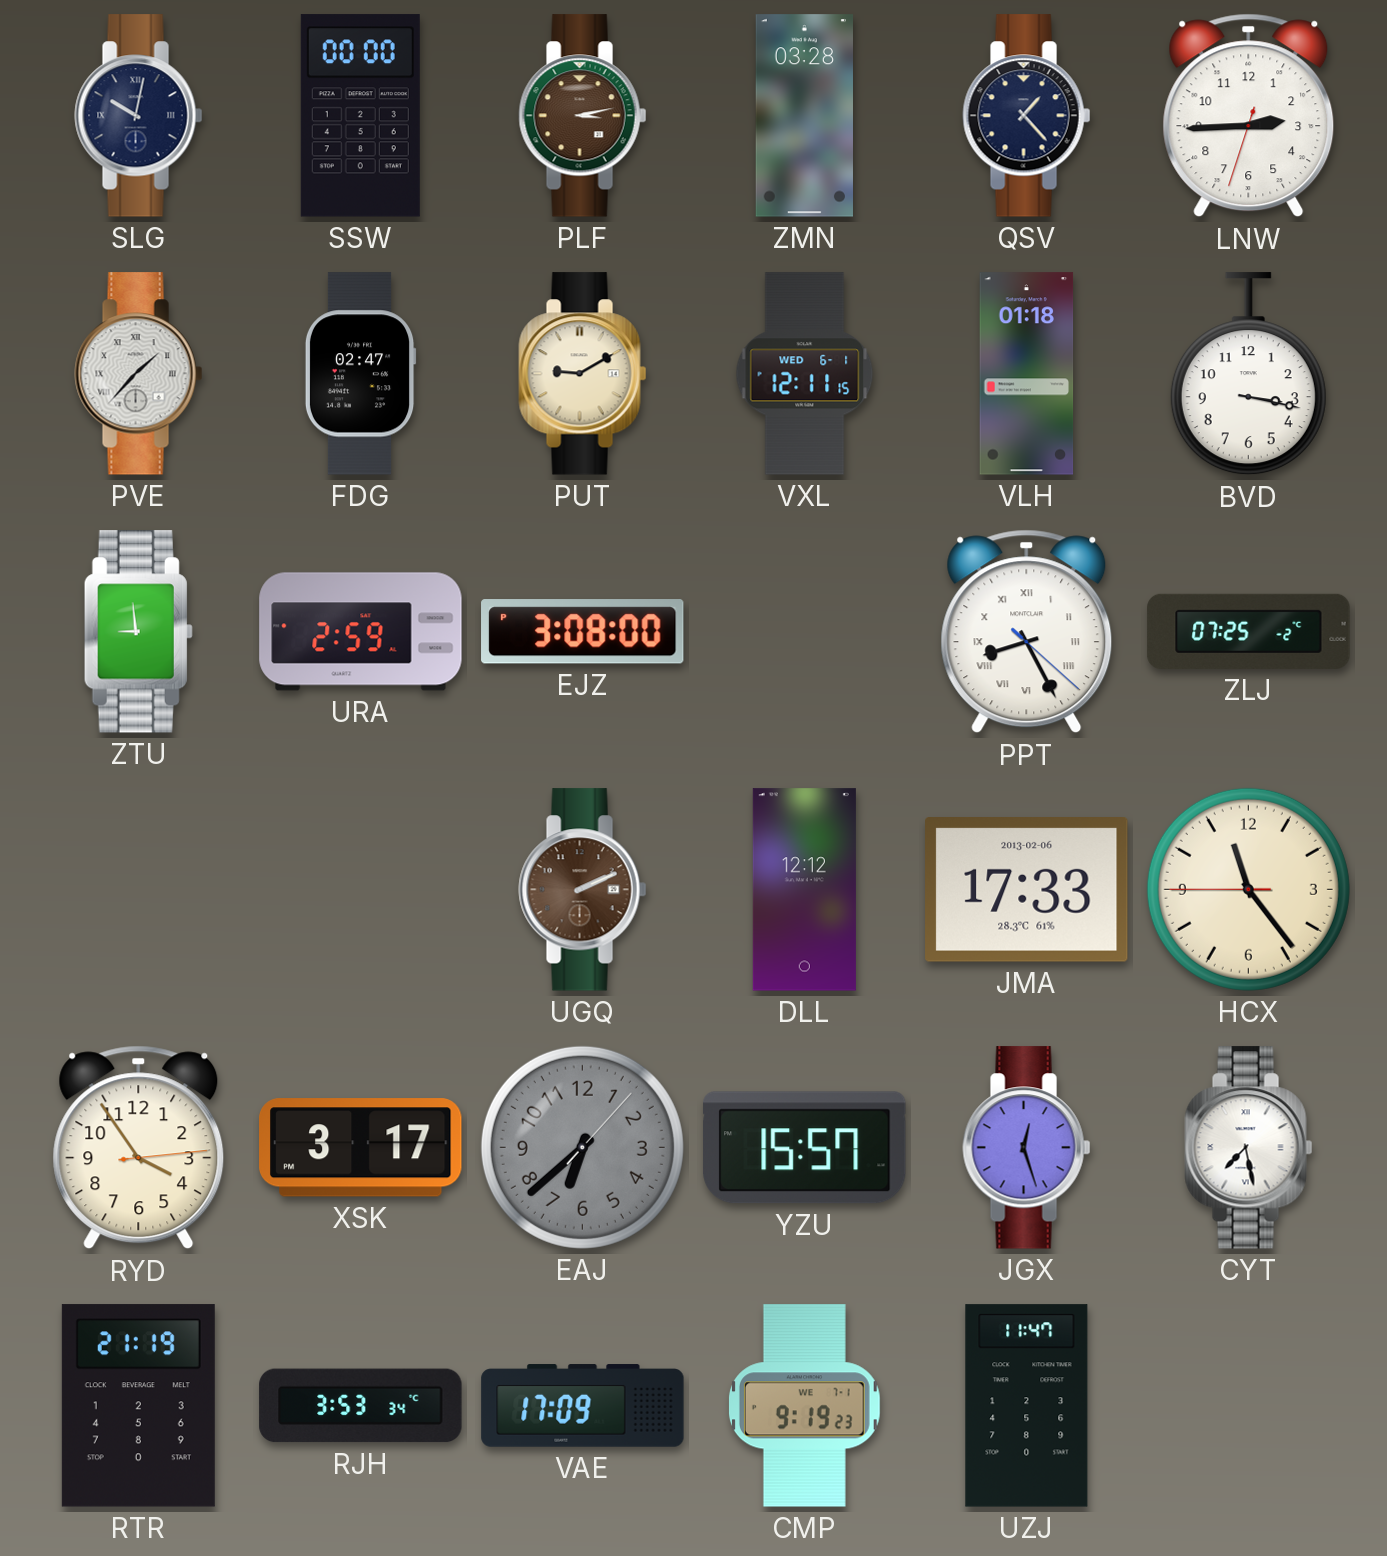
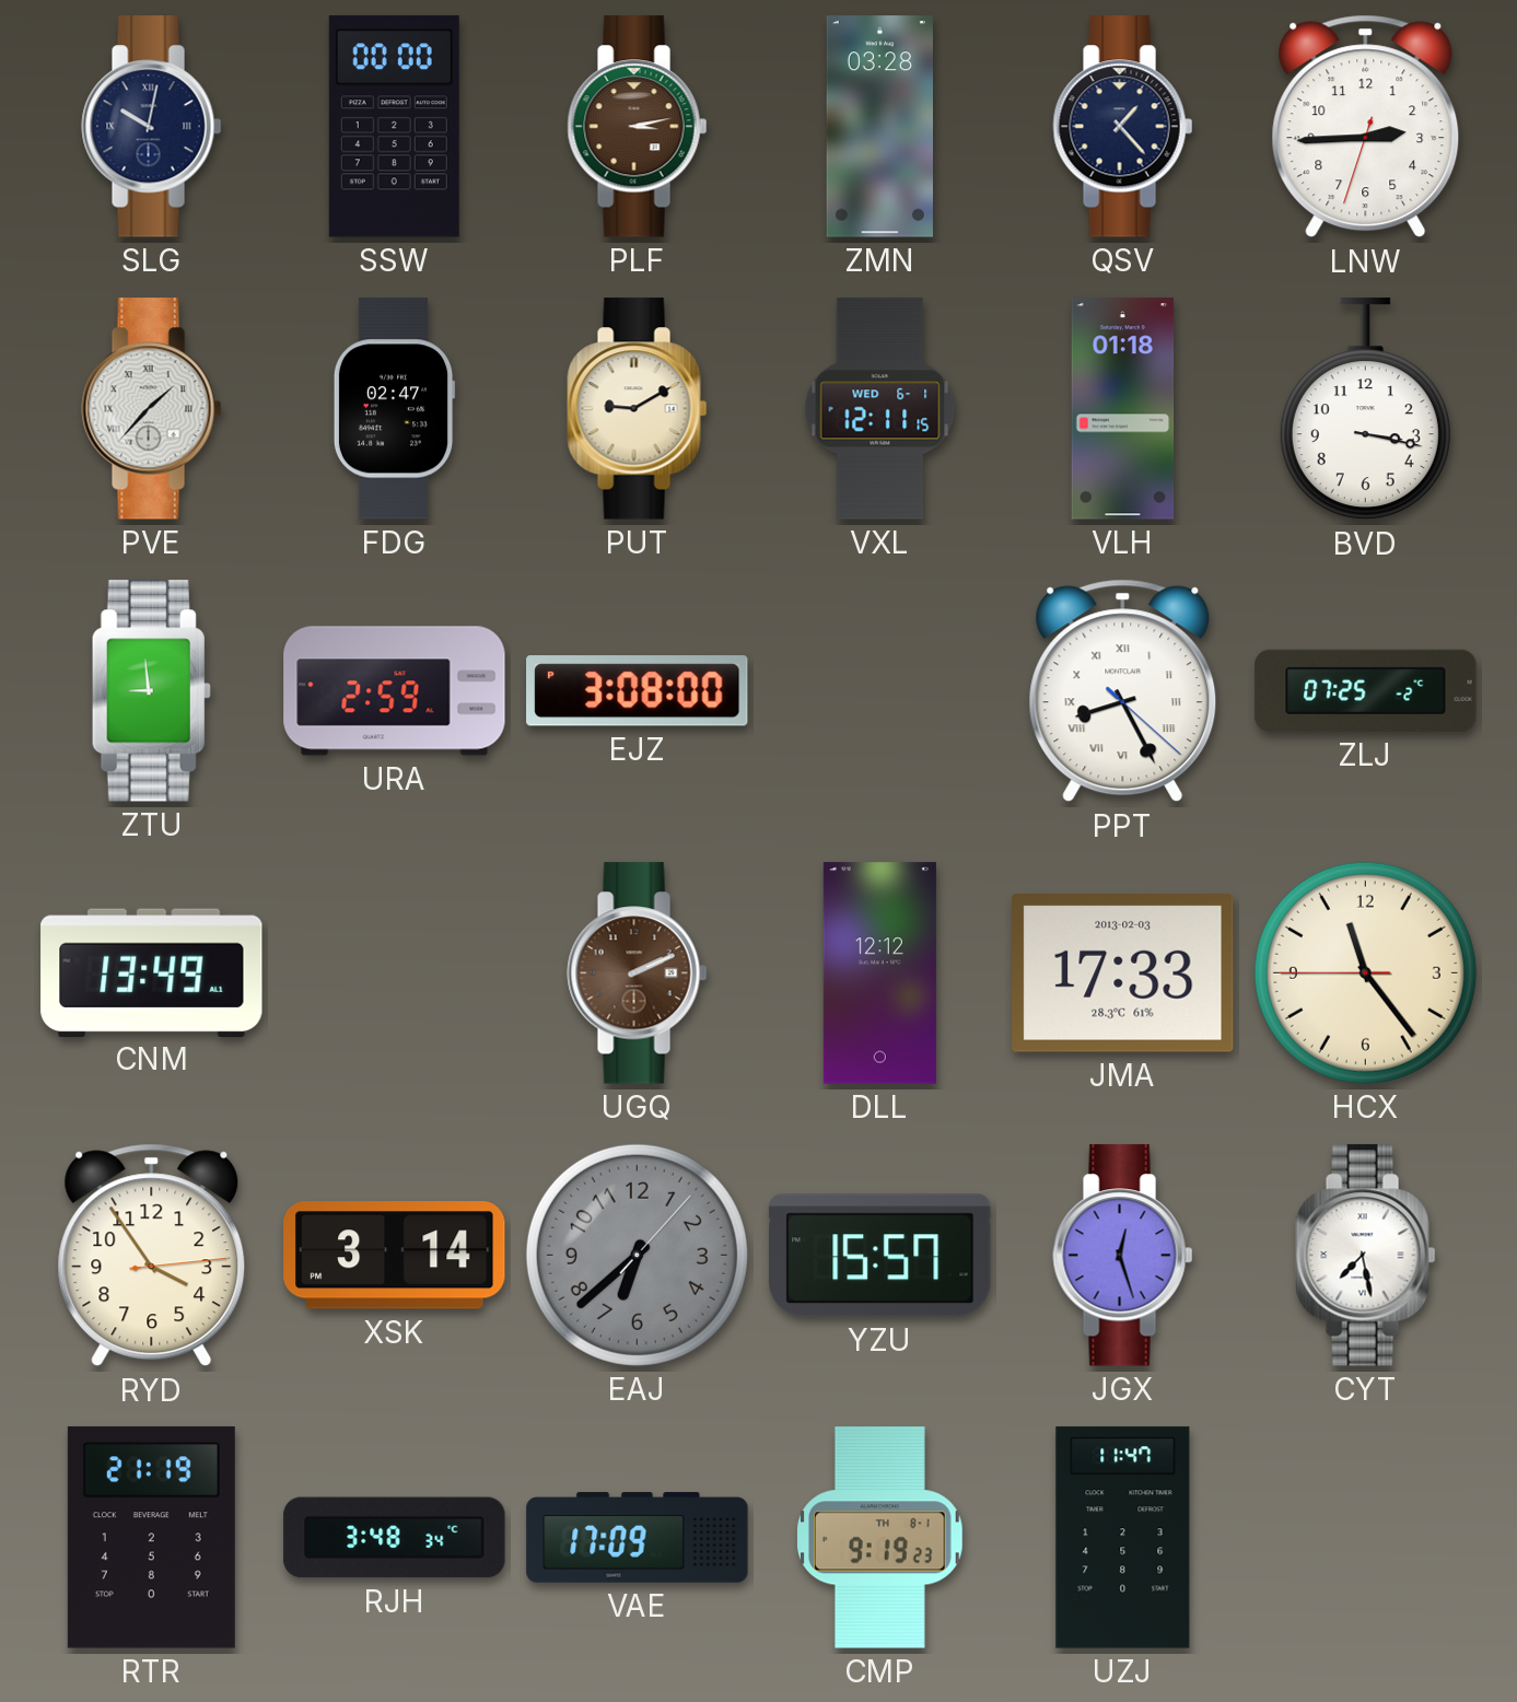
CNM: none -> 13:49
JMA date: 2013-02-06 -> 2013-02-03
XSK: 3:17 -> 3:14
RJH: 3:53 -> 3:48
CMP date: WE 7-1 -> TH 8-1
